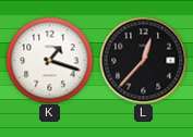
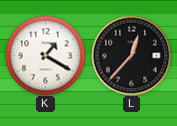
K: 1:18 -> 1:20
